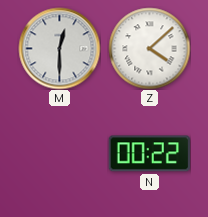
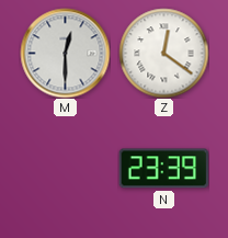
Z: 4:08 -> 12:21
N: 00:22 -> 23:39
